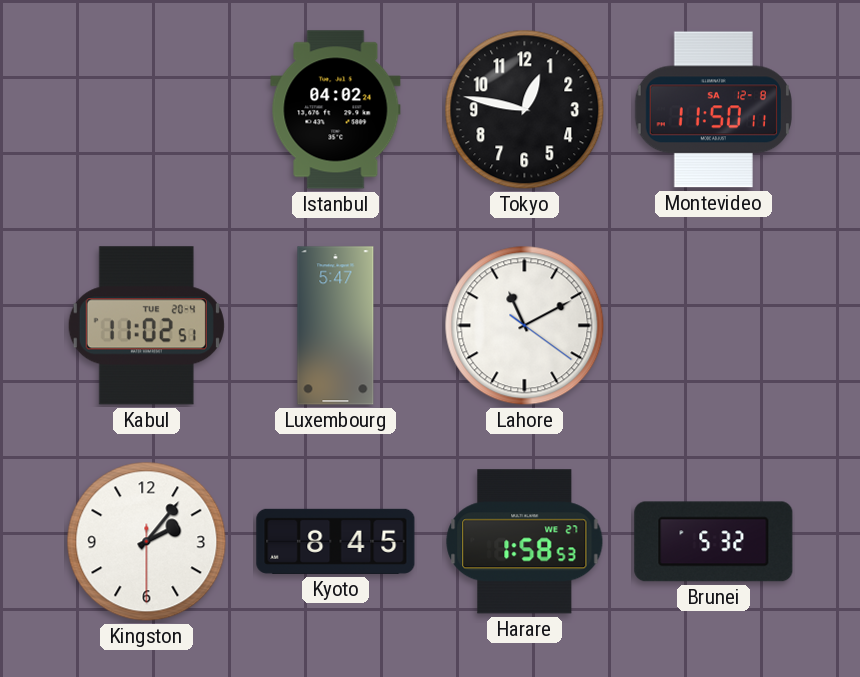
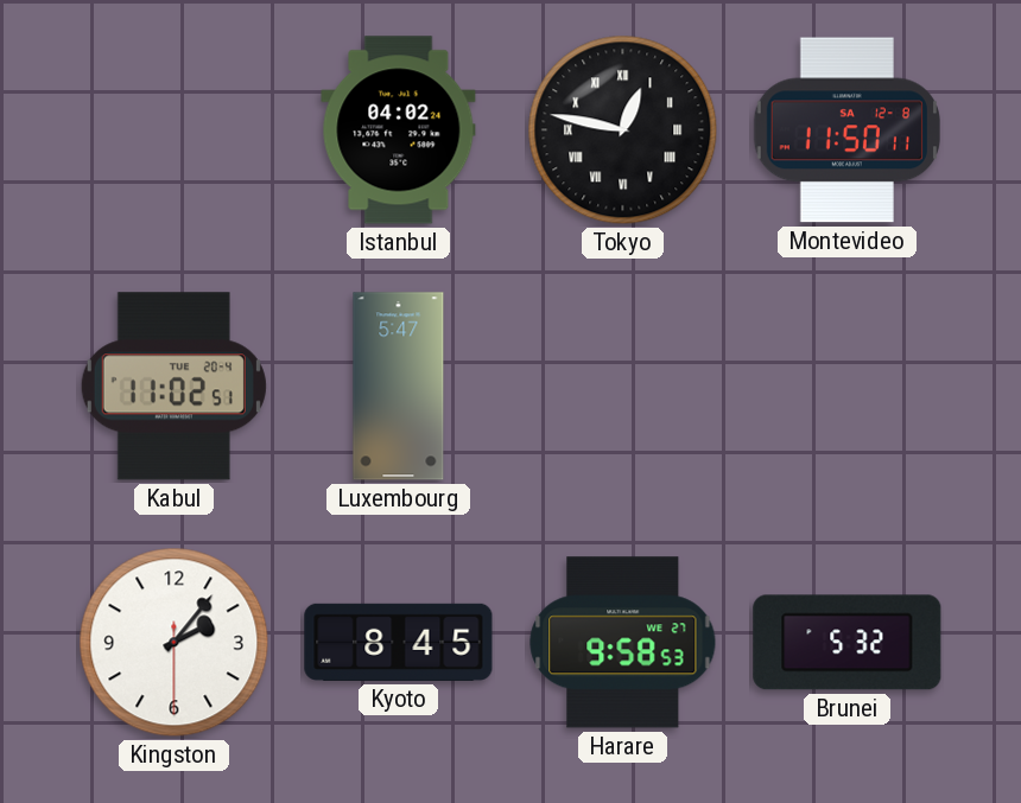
Tokyo numerals: Arabic -> Roman
Lahore: 11:10 -> none
Harare: 1:58 -> 9:58
